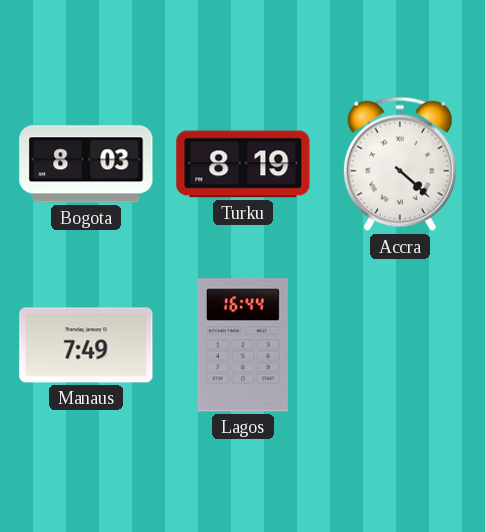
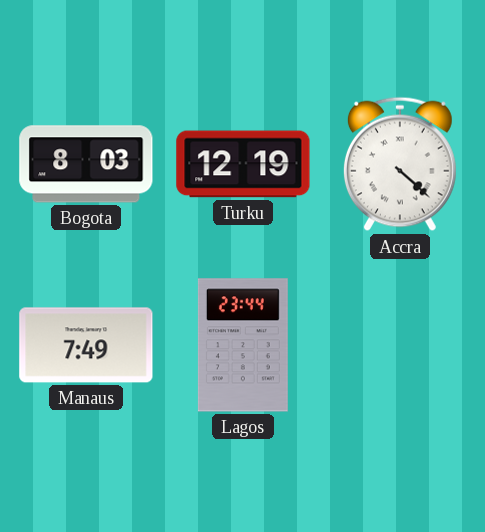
Turku: 8:19 -> 12:19
Lagos: 16:44 -> 23:44
